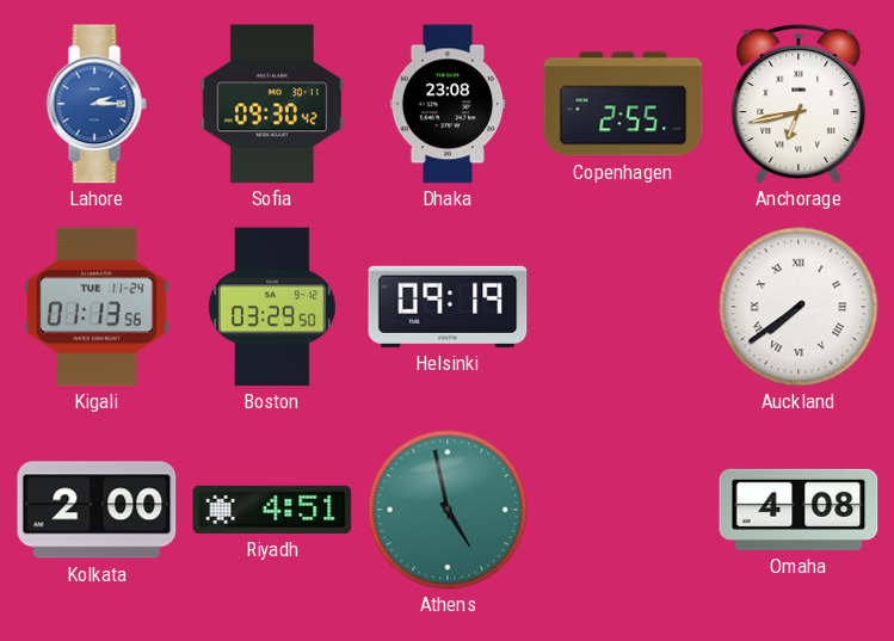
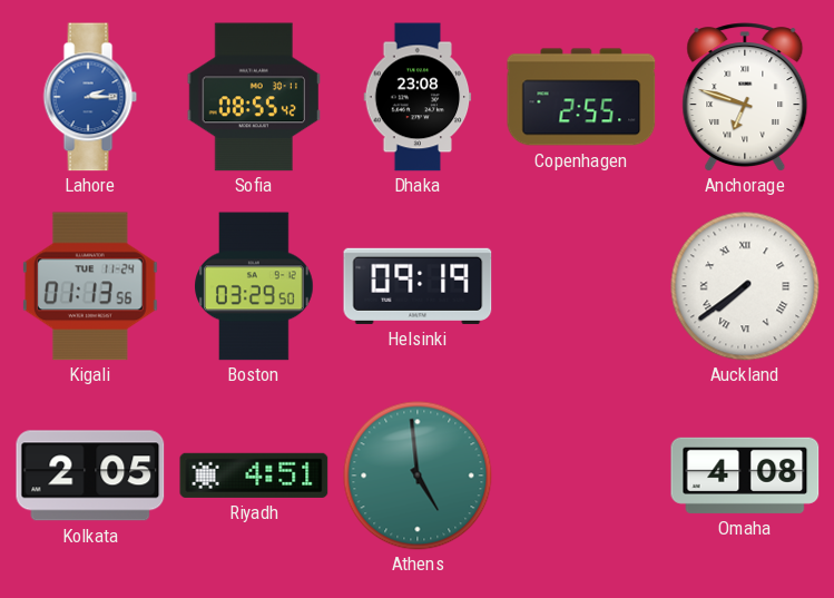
Sofia: 09:30 -> 08:55
Anchorage: 6:43 -> 6:48
Kolkata: 2:00 -> 2:05
Athens: 4:58 -> 4:59
